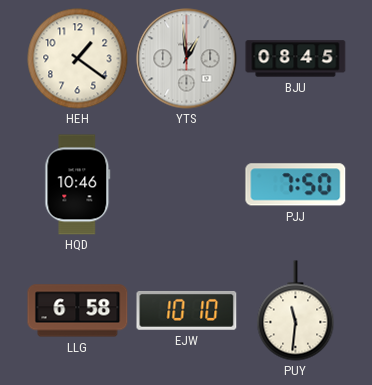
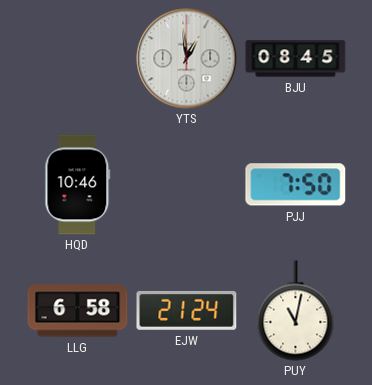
HEH: 1:21 -> none
EJW: 10:10 -> 21:24
PUY: 11:31 -> 11:02
